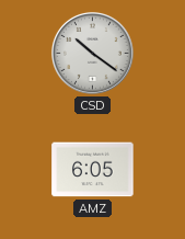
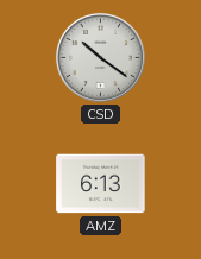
AMZ: 6:05 -> 6:13
